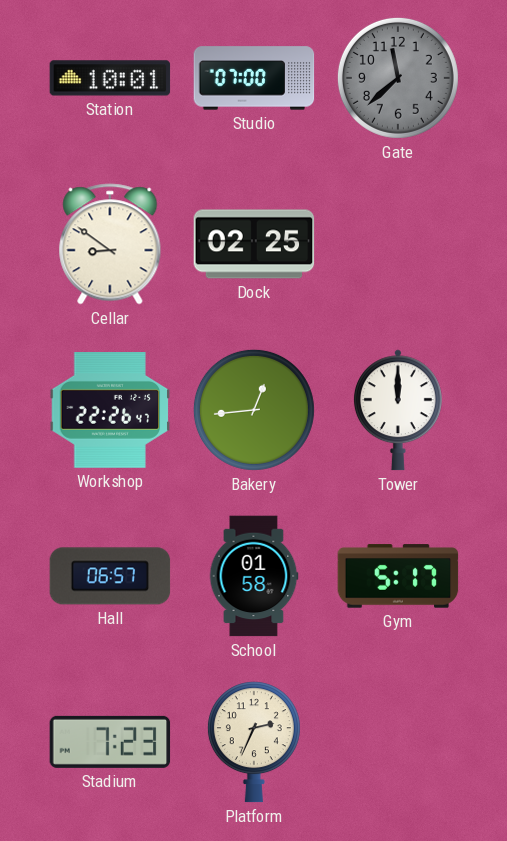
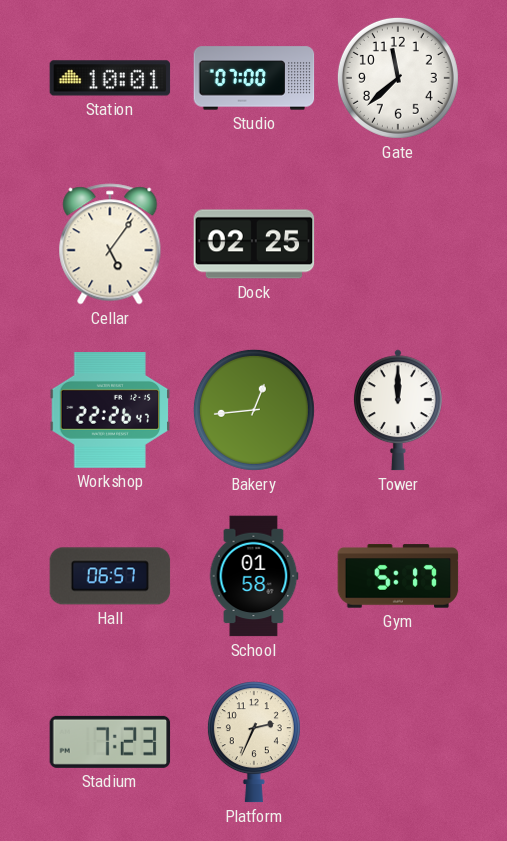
Gate dial: grey -> white
Cellar: 8:51 -> 5:06
